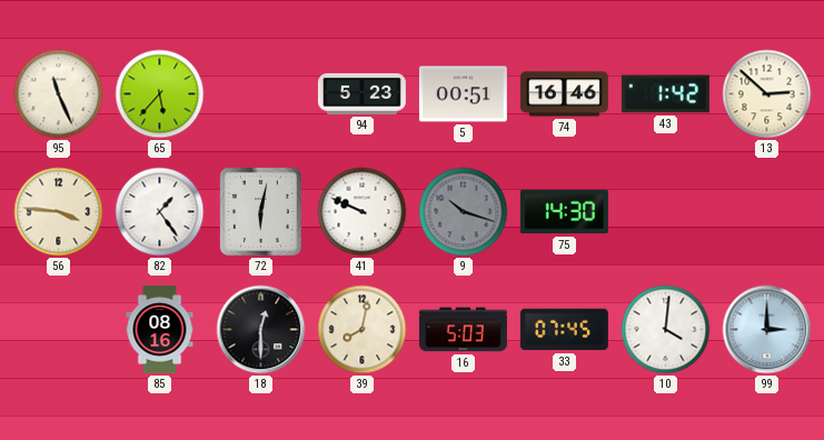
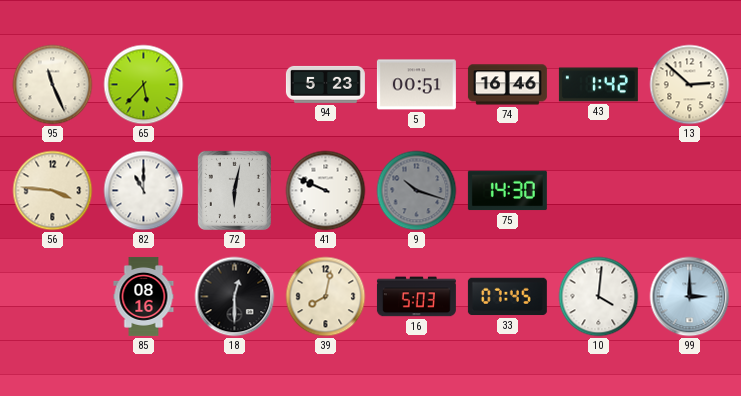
82: 1:24 -> 11:00
